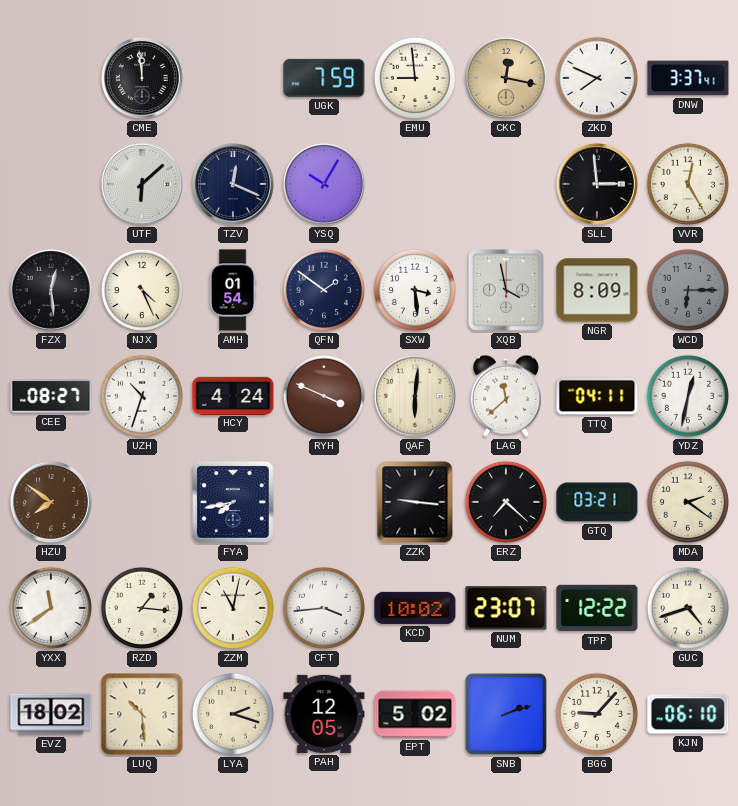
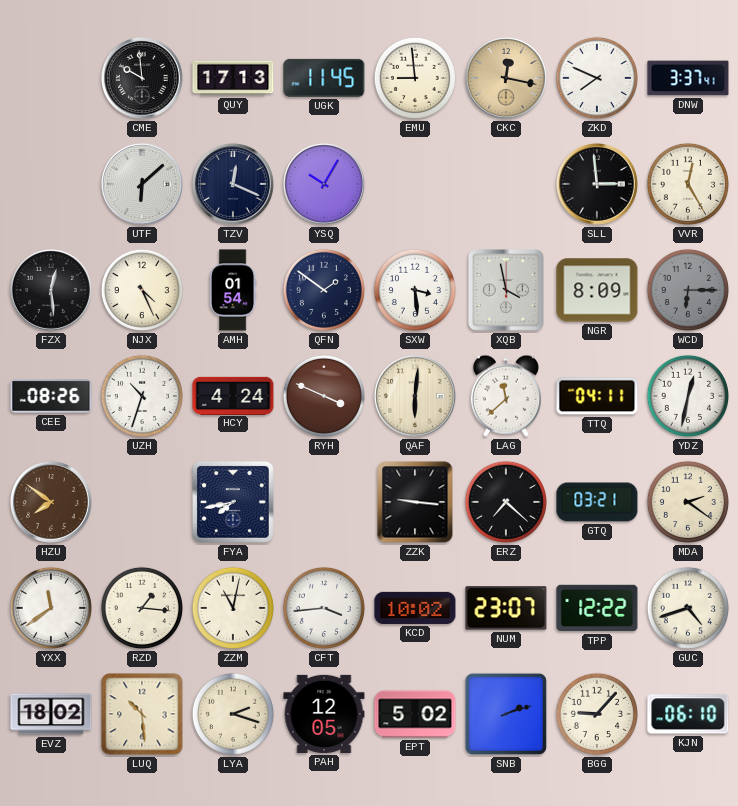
CME: 11:59 -> 9:59
QUY: none -> 17:13
UGK: 7:59 -> 11:45
CEE: 08:27 -> 08:26
